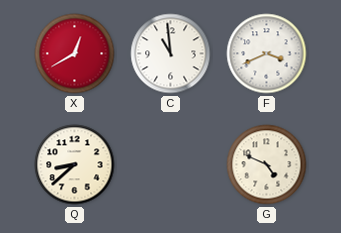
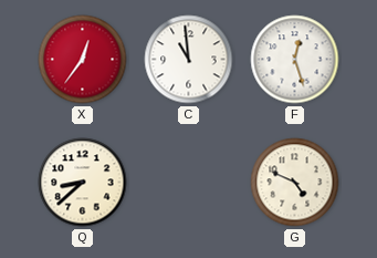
X: 12:40 -> 12:36
F: 3:41 -> 12:27
